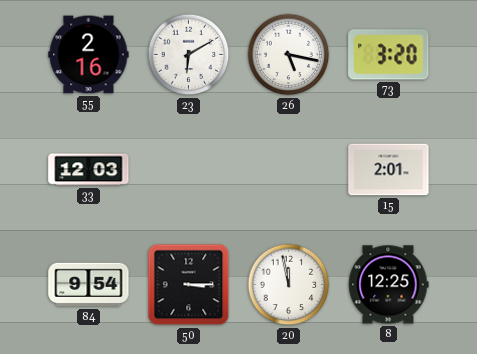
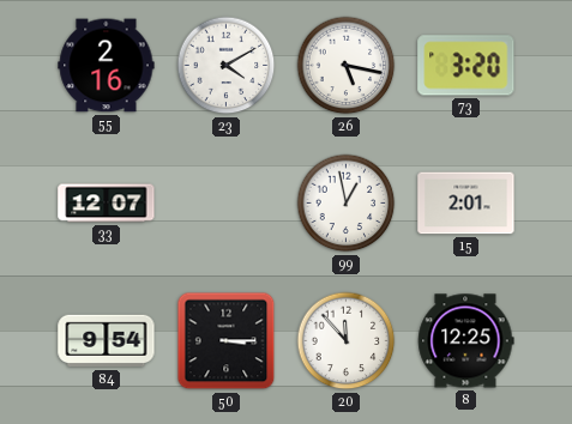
23: 6:10 -> 4:10
33: 12:03 -> 12:07
99: none -> 12:58
20: 11:58 -> 11:53
